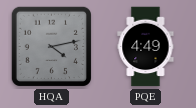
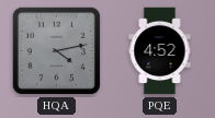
PQE: 4:49 -> 4:52
